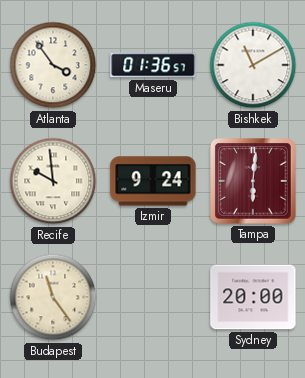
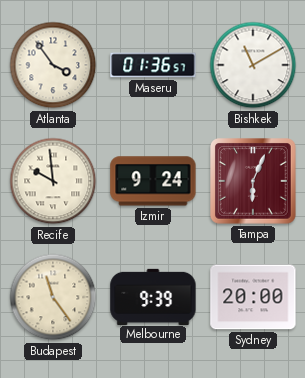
Tampa: 6:01 -> 6:04
Melbourne: none -> 9:39
